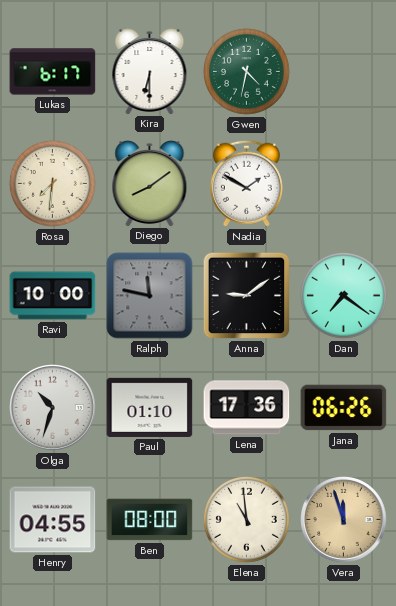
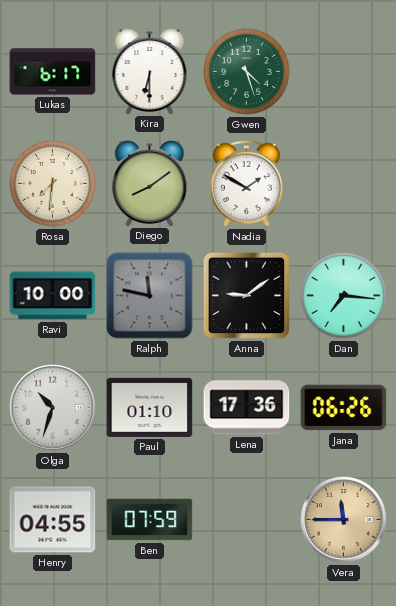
Gwen: 4:32 -> 4:27
Dan: 7:21 -> 7:16
Ben: 08:00 -> 07:59
Elena: 10:59 -> none
Vera: 11:57 -> 11:45
